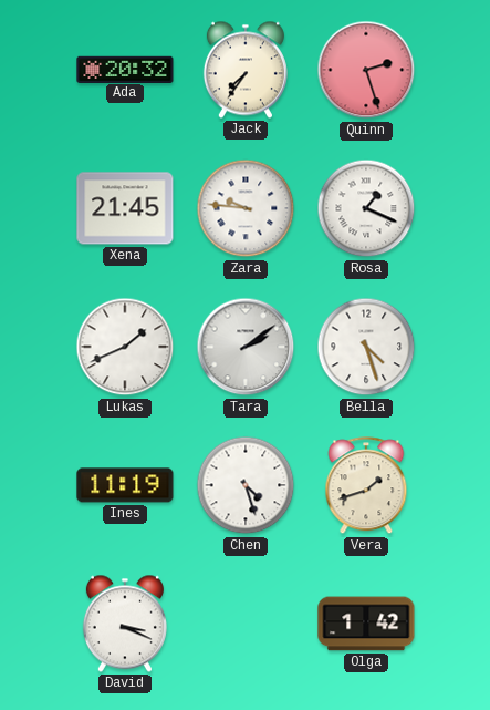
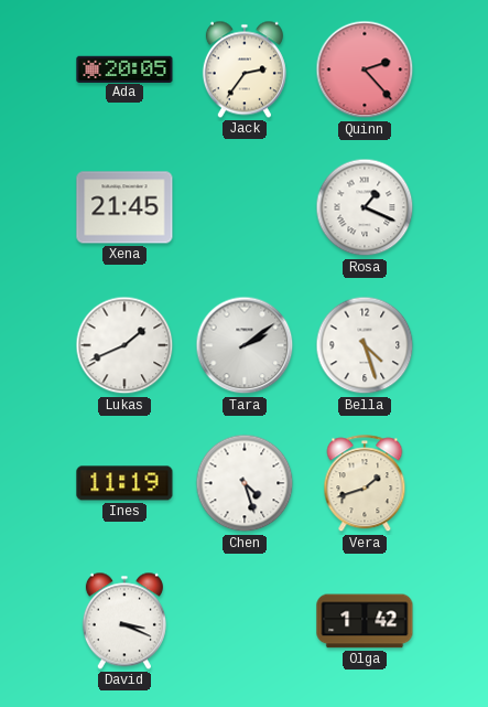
Ada: 20:32 -> 20:05
Jack: 7:36 -> 2:36
Quinn: 2:27 -> 2:23
Zara: 9:46 -> none
